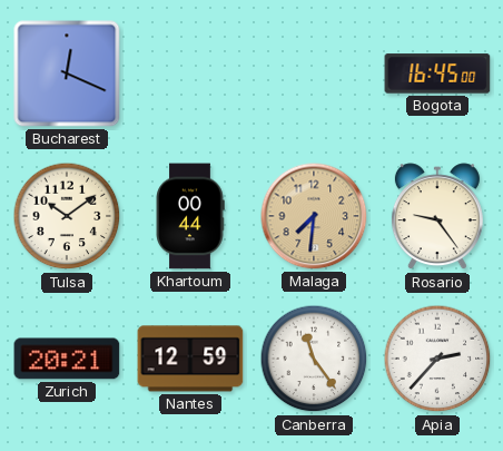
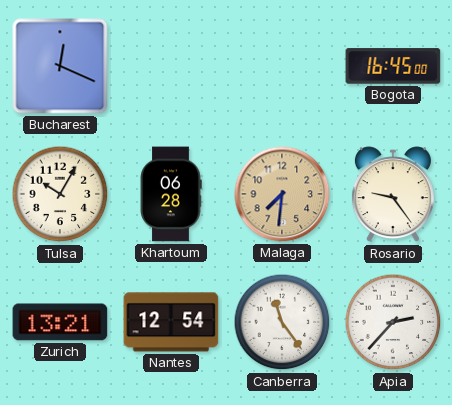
Tulsa: 10:09 -> 10:05
Khartoum: 00:44 -> 06:28
Zurich: 20:21 -> 13:21
Nantes: 12:59 -> 12:54
